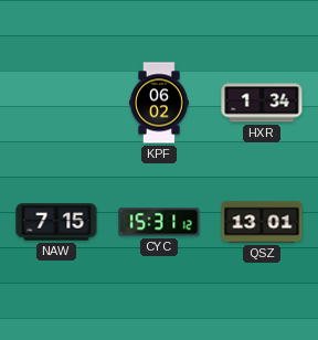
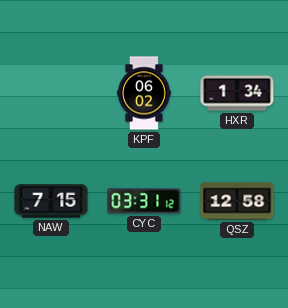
CYC: 15:31 -> 03:31
QSZ: 13:01 -> 12:58
